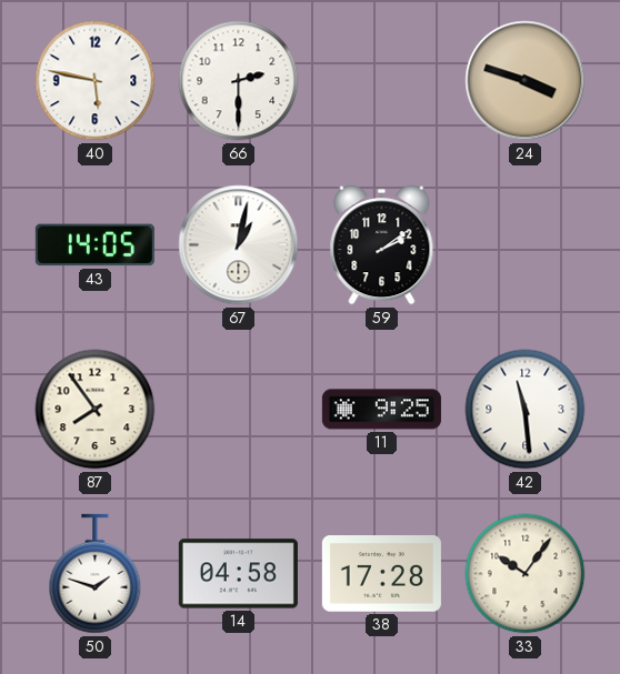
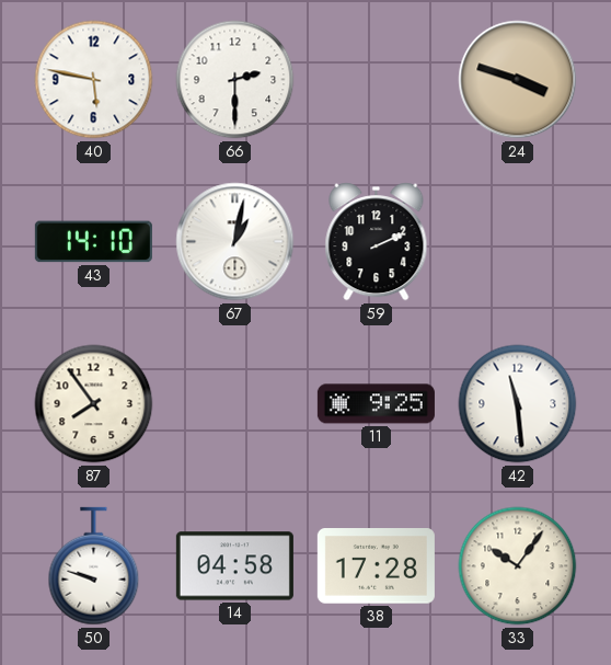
43: 14:05 -> 14:10
59: 2:09 -> 2:11
50: 1:48 -> 9:48
